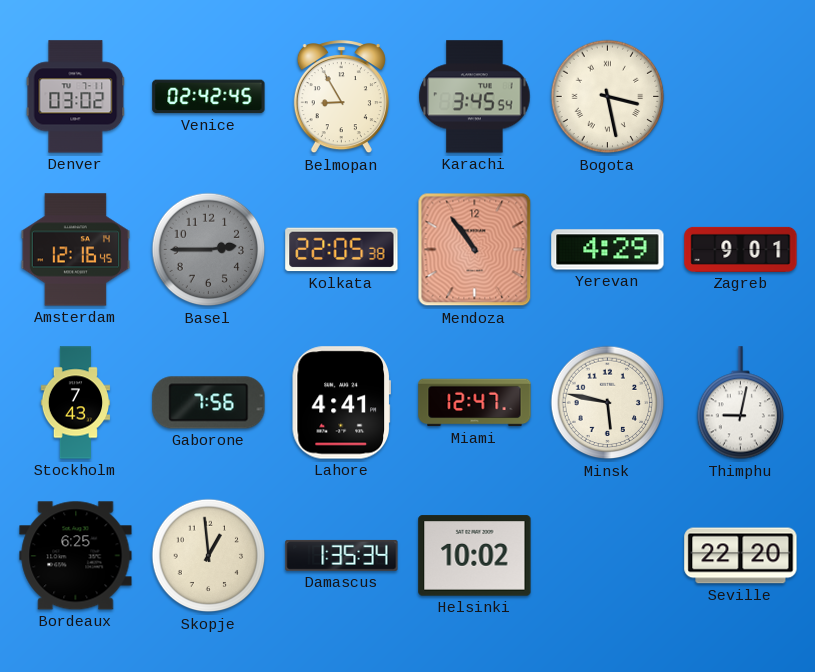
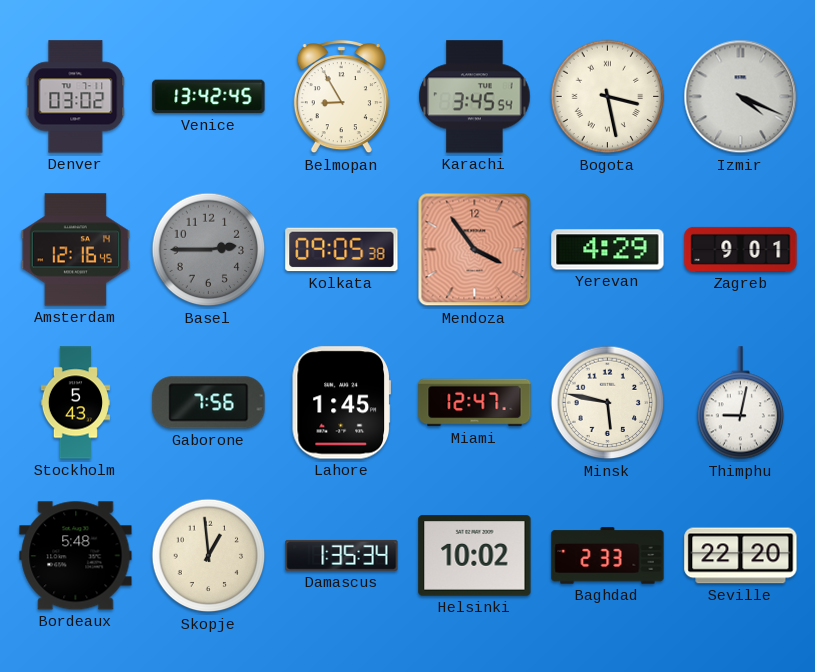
Venice: 02:42 -> 13:42
Izmir: none -> 4:19
Kolkata: 22:05 -> 09:05
Mendoza: 10:54 -> 3:54
Stockholm: 7:43 -> 5:43
Lahore: 4:41 -> 1:45
Bordeaux: 6:25 -> 5:48
Baghdad: none -> 2:33
